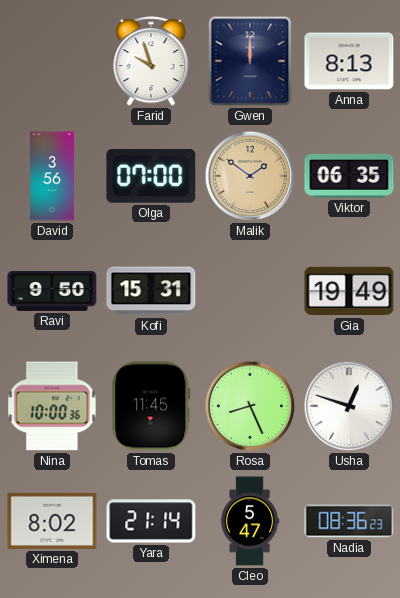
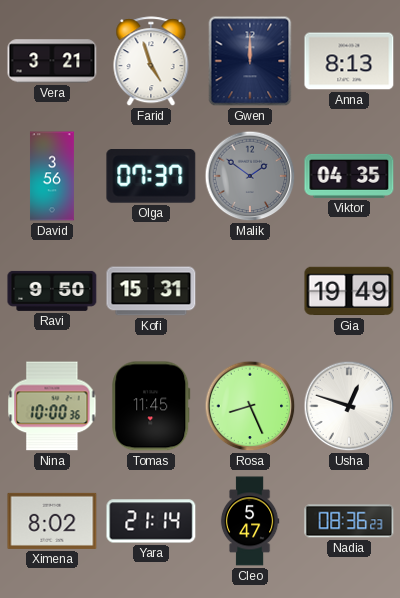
Vera: none -> 3:21
Farid: 9:57 -> 4:57
Olga: 07:00 -> 07:37
Malik dial: champagne -> grey
Viktor: 06:35 -> 04:35
